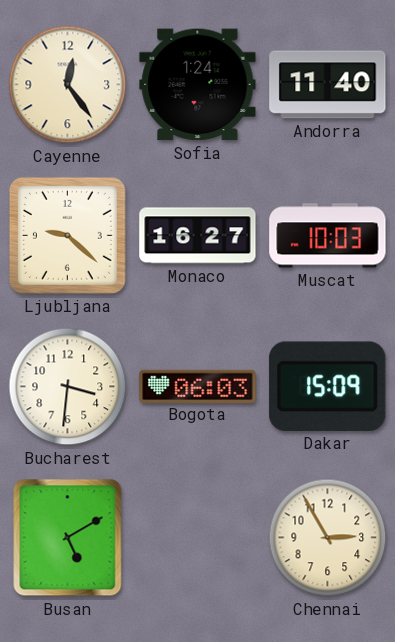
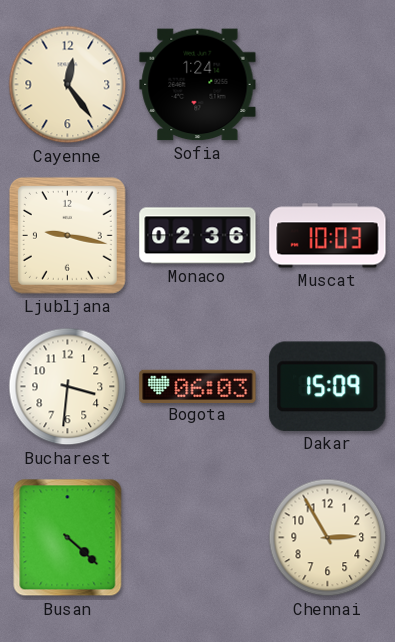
Andorra: 11:40 -> none
Ljubljana: 9:22 -> 9:17
Monaco: 16:27 -> 02:36
Busan: 5:10 -> 4:22
